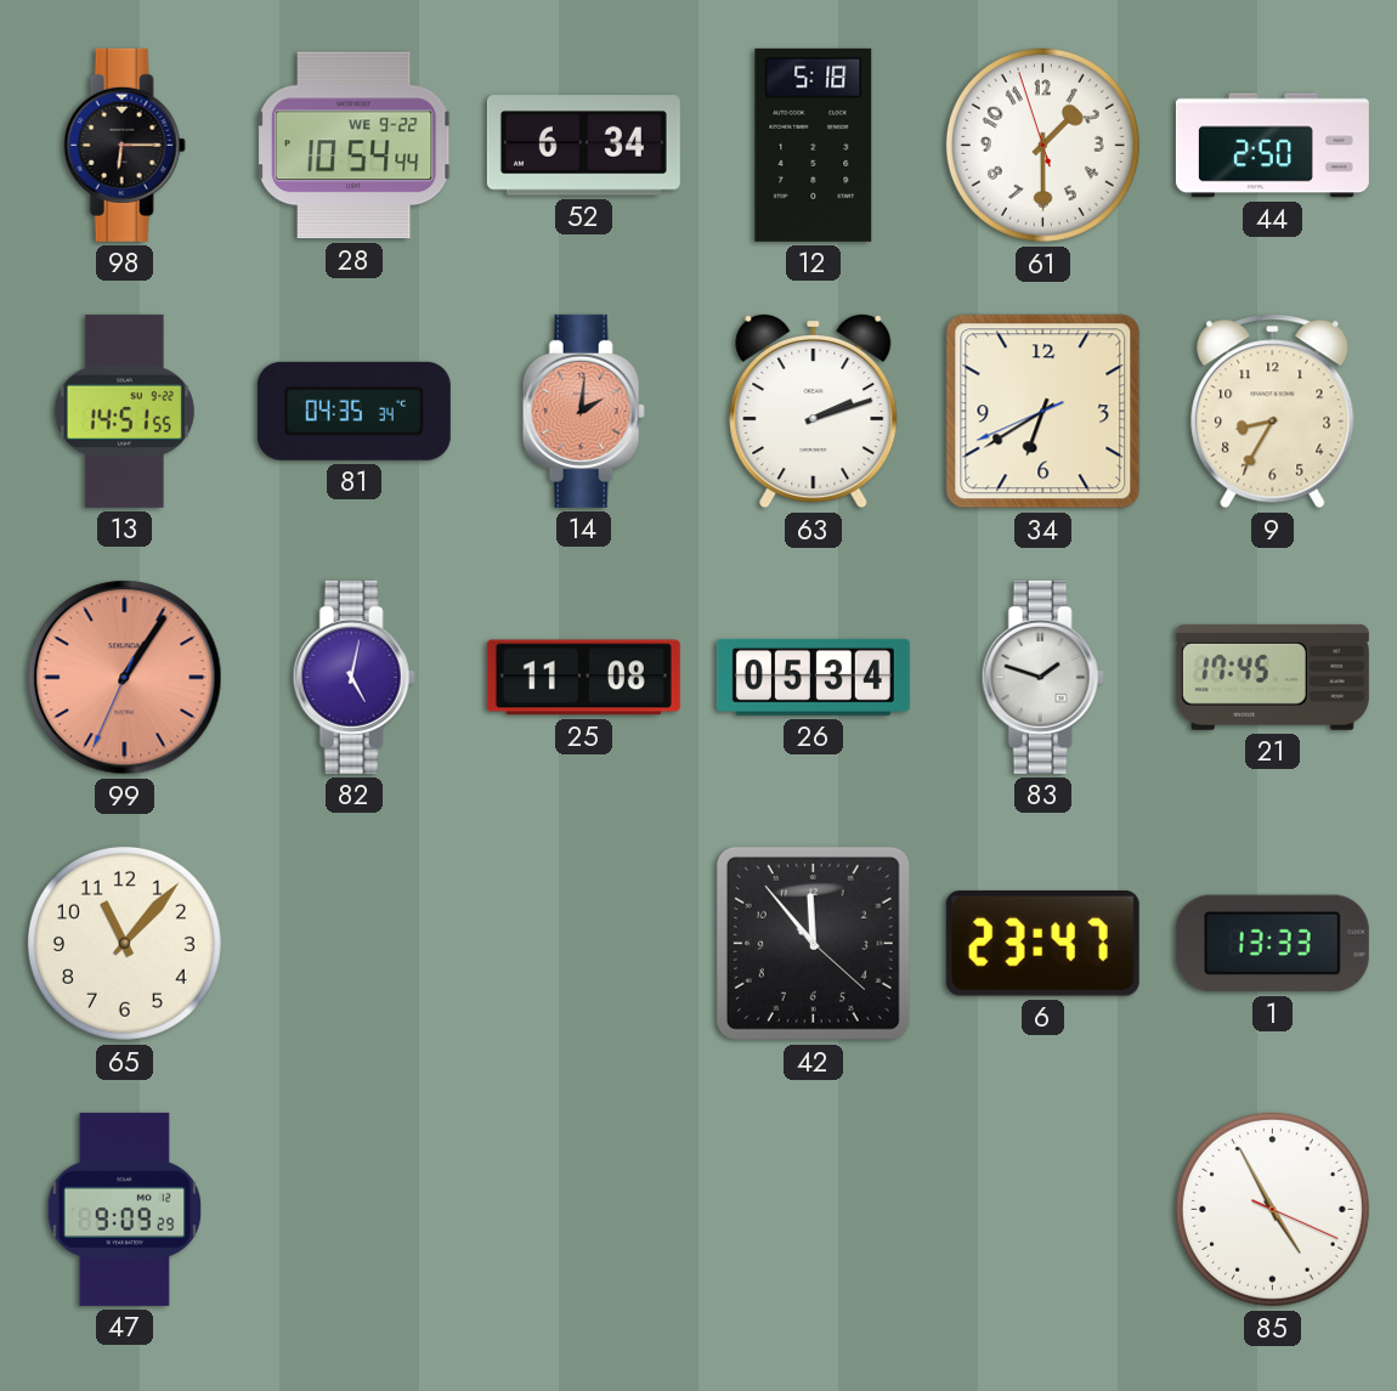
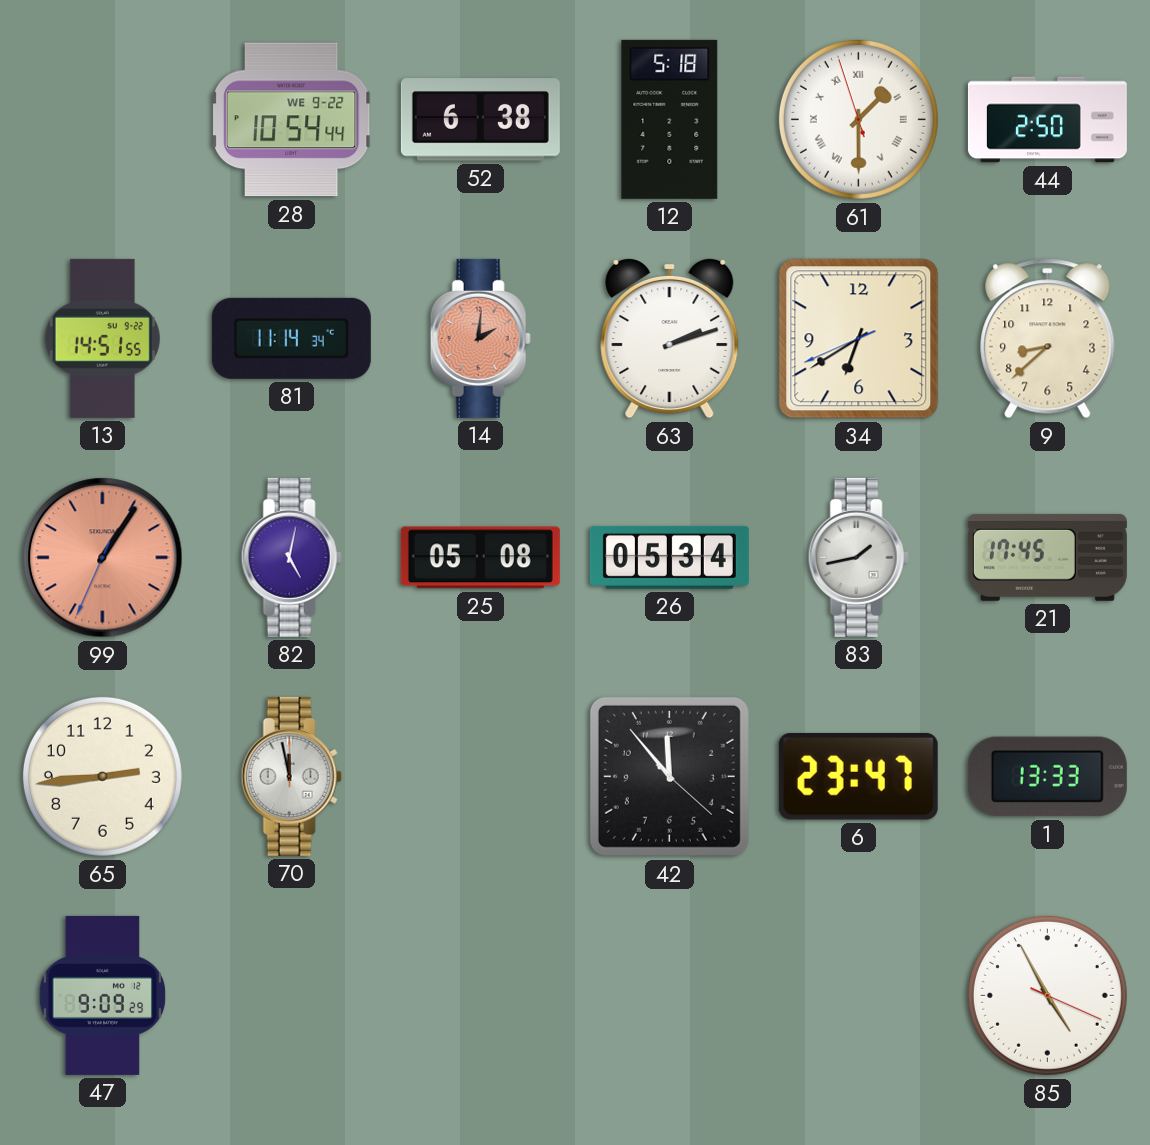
98: 6:15 -> none
52: 6:34 -> 6:38
61 numerals: Arabic -> Roman
81: 04:35 -> 11:14
9: 8:35 -> 8:38
25: 11:08 -> 05:08
83: 1:48 -> 1:43
65: 11:07 -> 2:44
70: none -> 11:58
